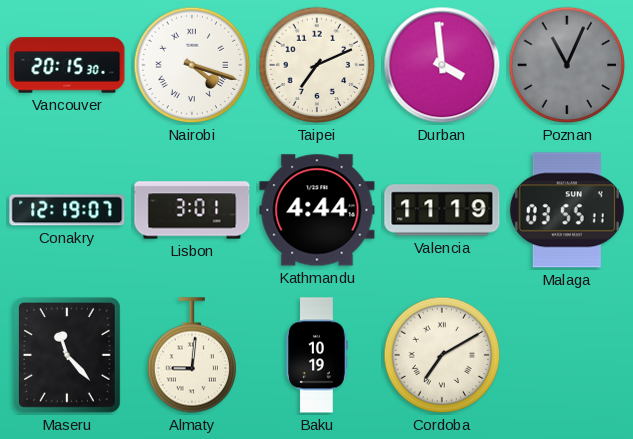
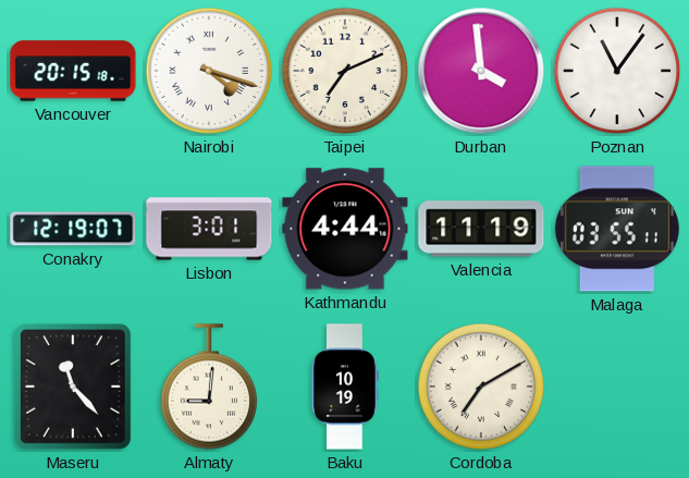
Vancouver: 20:15:30 -> 20:15:18
Poznan: 11:04 -> 11:06
Poznan dial: grey -> white
